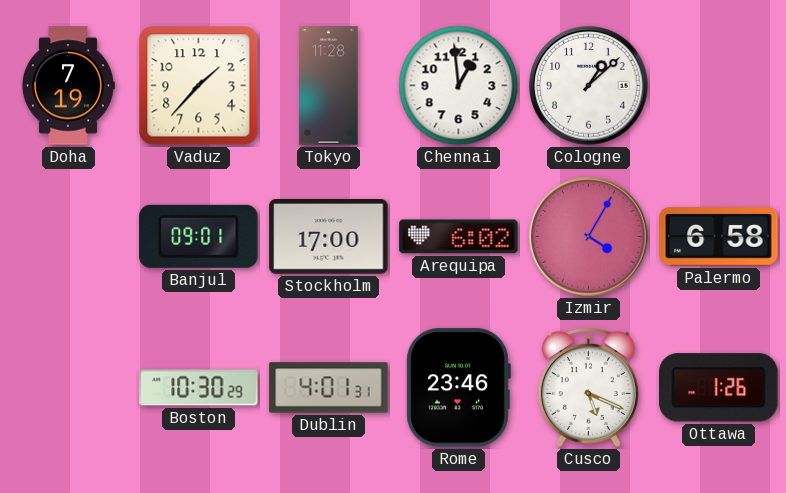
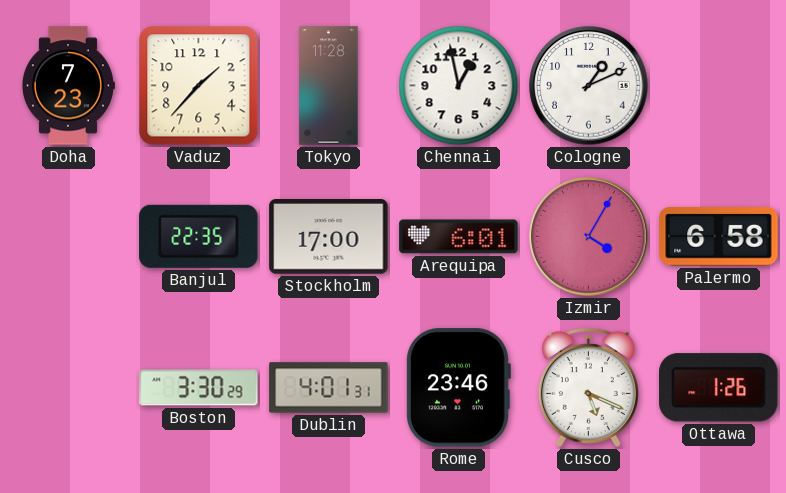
Doha: 7:19 -> 7:23
Chennai: 12:59 -> 12:58
Cologne: 1:08 -> 1:11
Banjul: 09:01 -> 22:35
Arequipa: 6:02 -> 6:01
Boston: 10:30 -> 3:30
